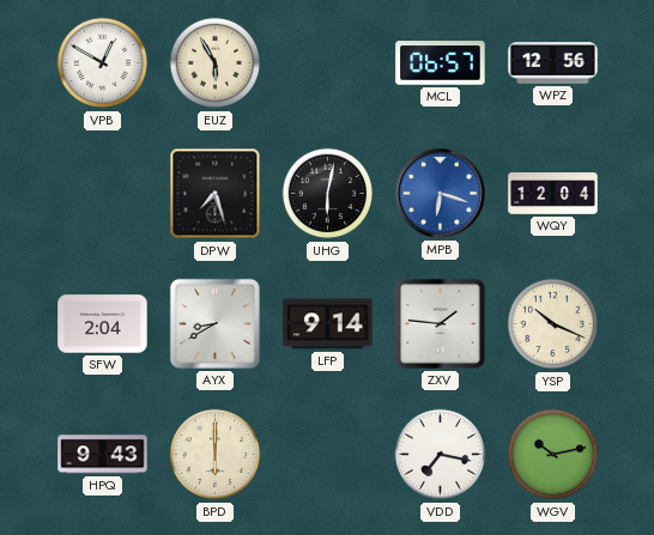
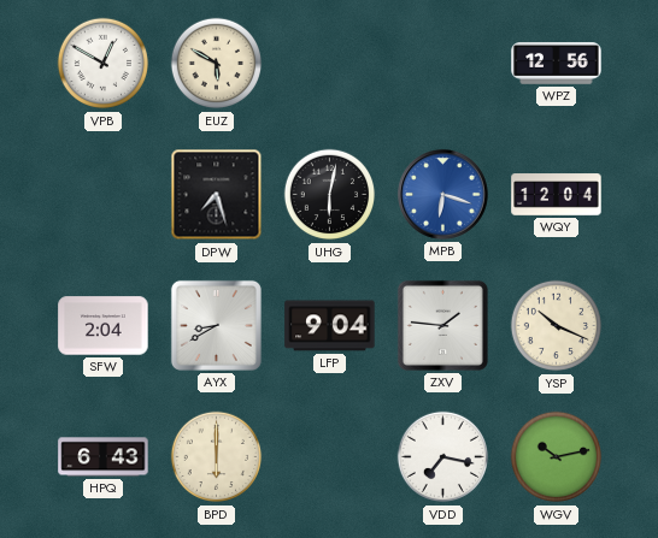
EUZ: 5:55 -> 5:50
MCL: 06:57 -> none
LFP: 9:14 -> 9:04
HPQ: 9:43 -> 6:43
